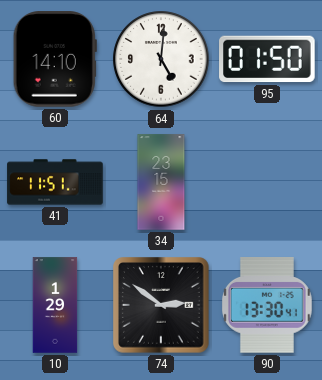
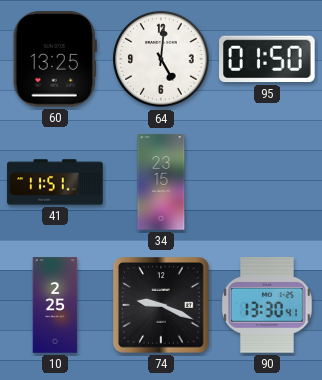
60: 14:10 -> 13:25
10: 1:29 -> 2:25
74: 2:51 -> 9:19
